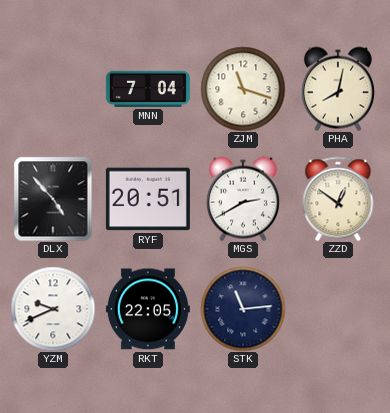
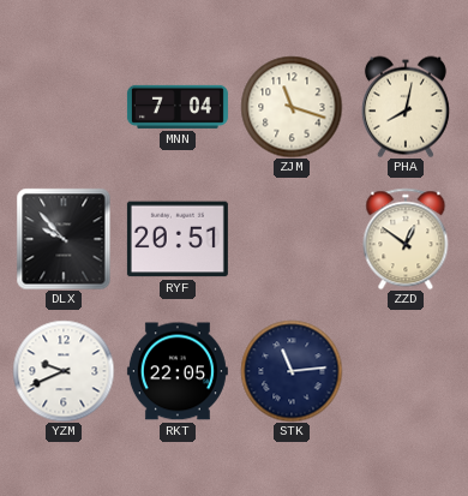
DLX: 4:53 -> 9:53
MGS: 2:40 -> none
